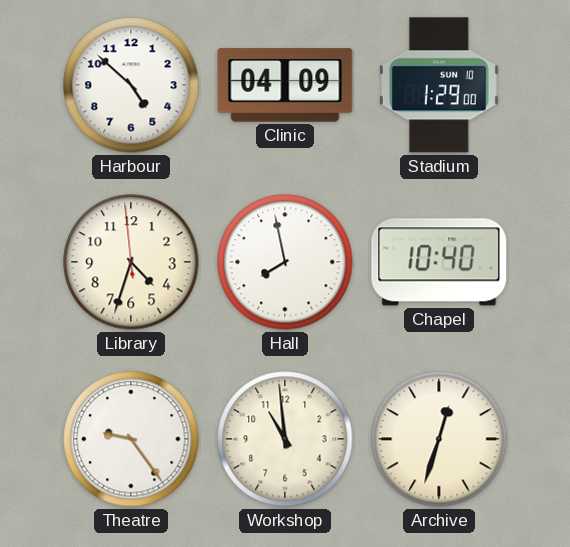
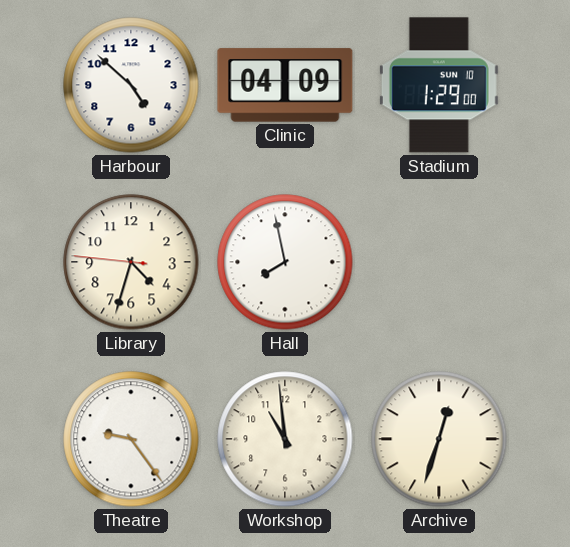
Library: 4:32:59 -> 4:32:46
Chapel: 10:40 -> none
